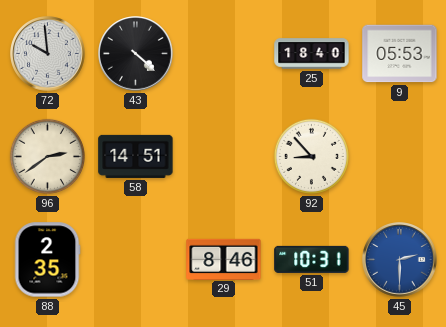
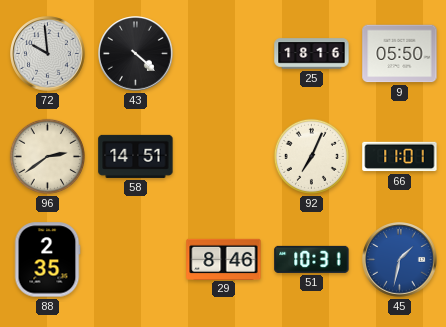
25: 18:40 -> 18:16
9: 05:53 -> 05:50
92: 8:53 -> 7:04
66: none -> 11:01
45: 2:30 -> 1:32
